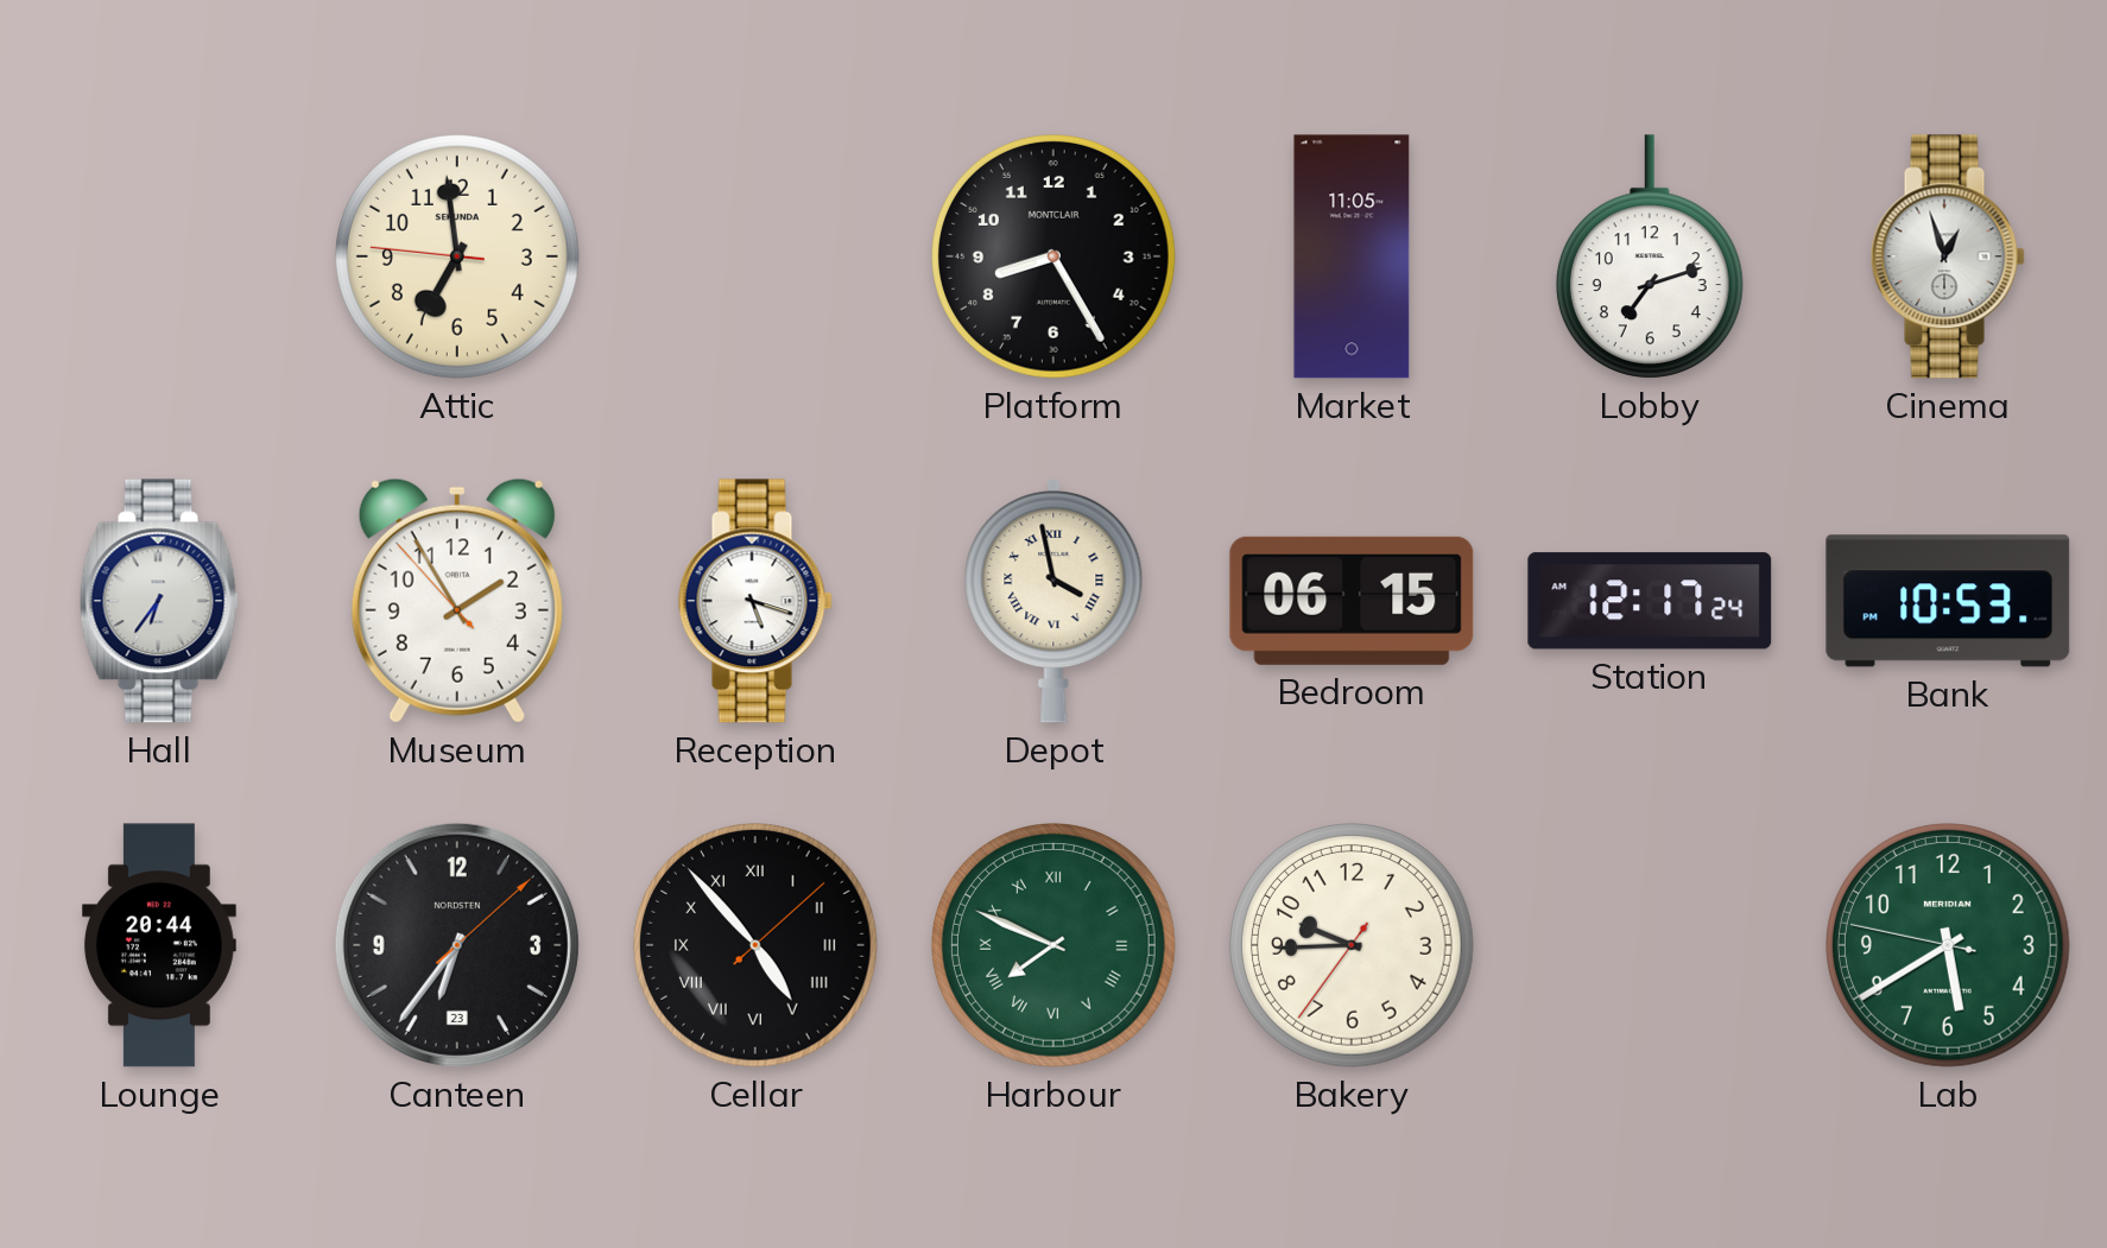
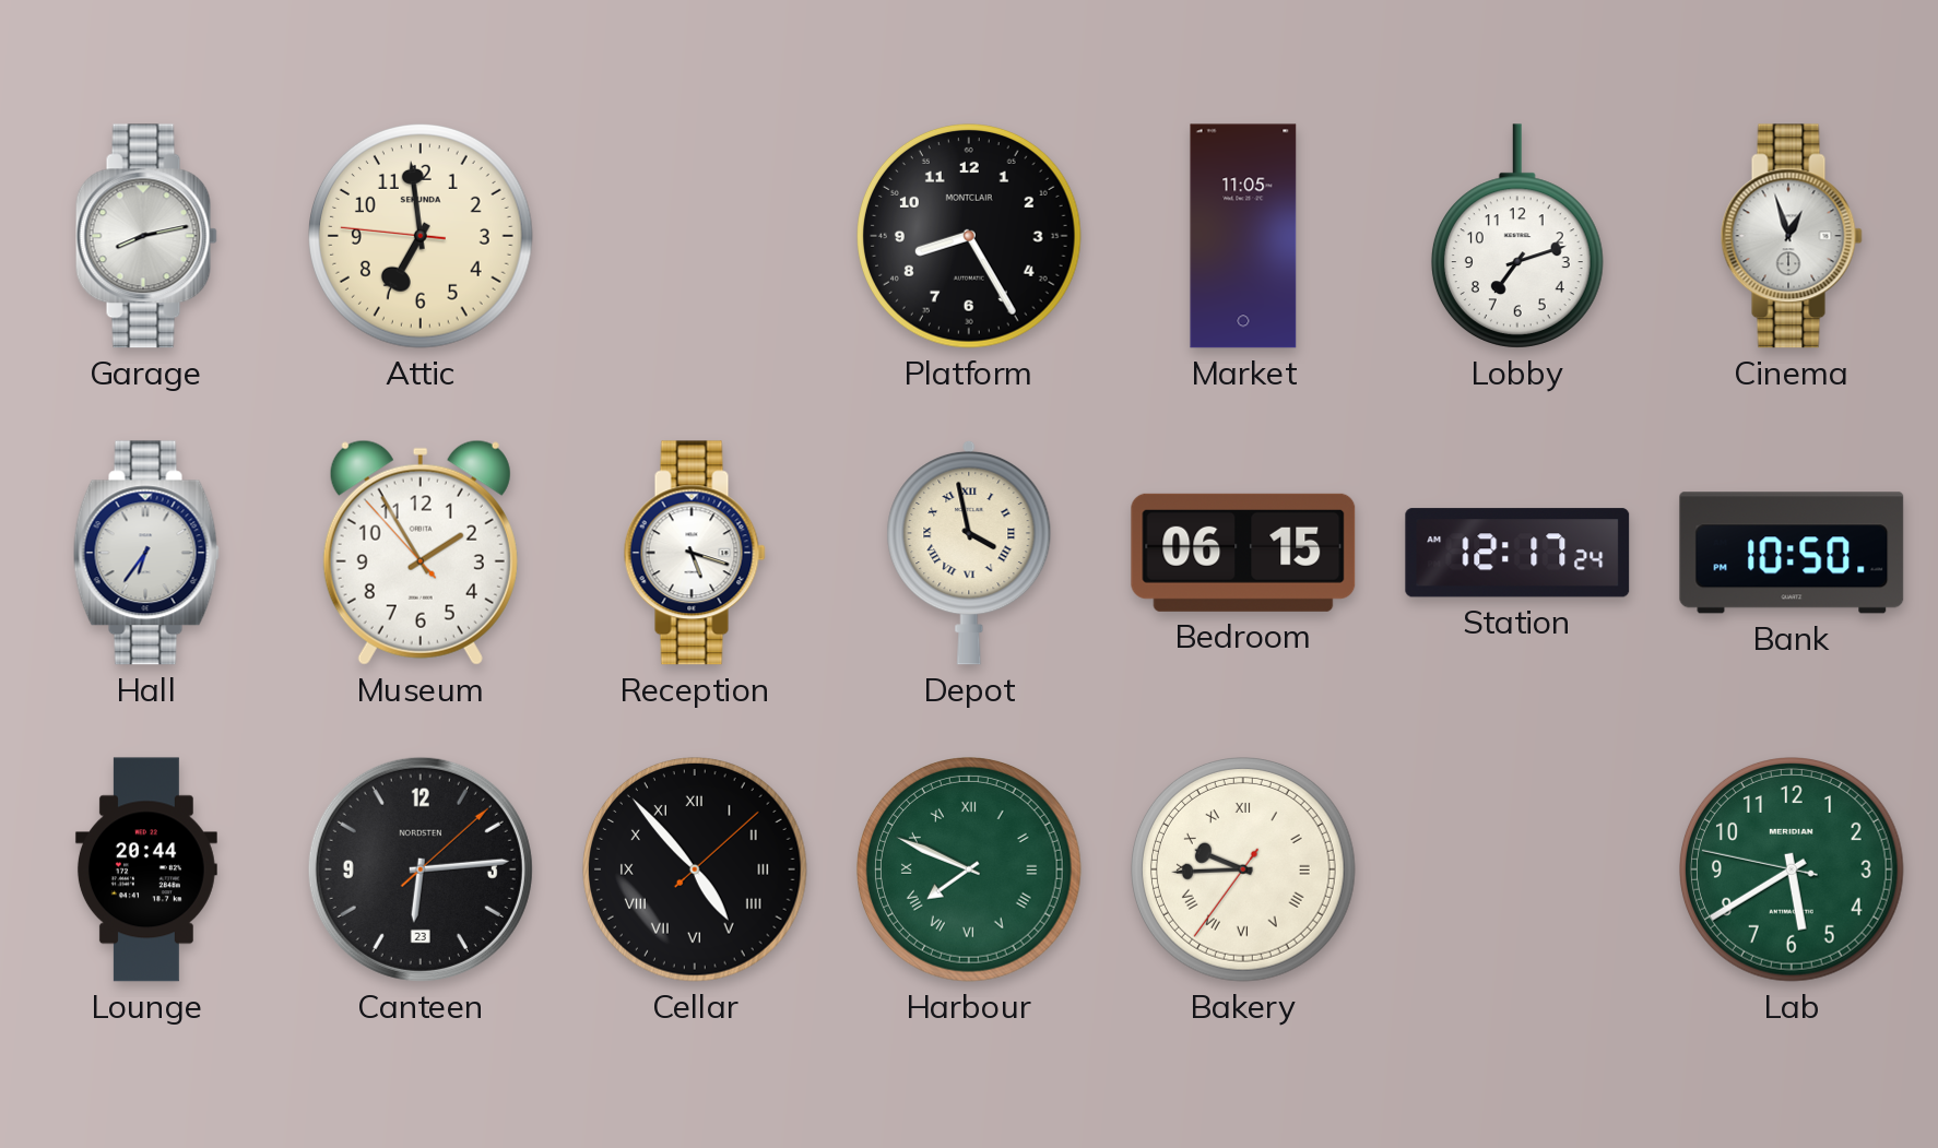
Garage: none -> 8:13
Bank: 10:53 -> 10:50
Canteen: 6:36 -> 6:14
Bakery numerals: Arabic -> Roman
